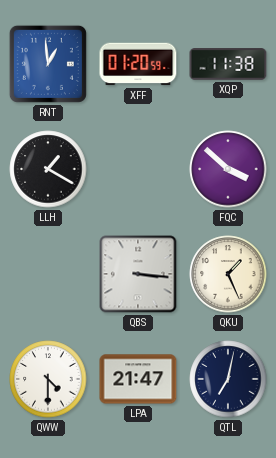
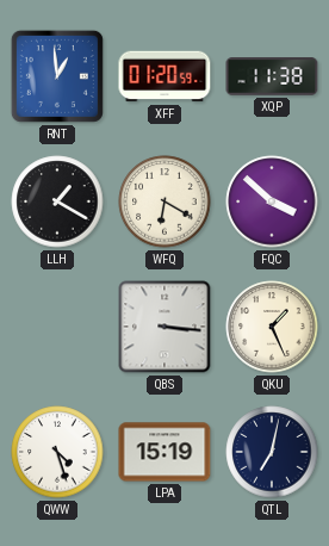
WFQ: none -> 6:20
QWW: 4:30 -> 4:27
LPA: 21:47 -> 15:19
